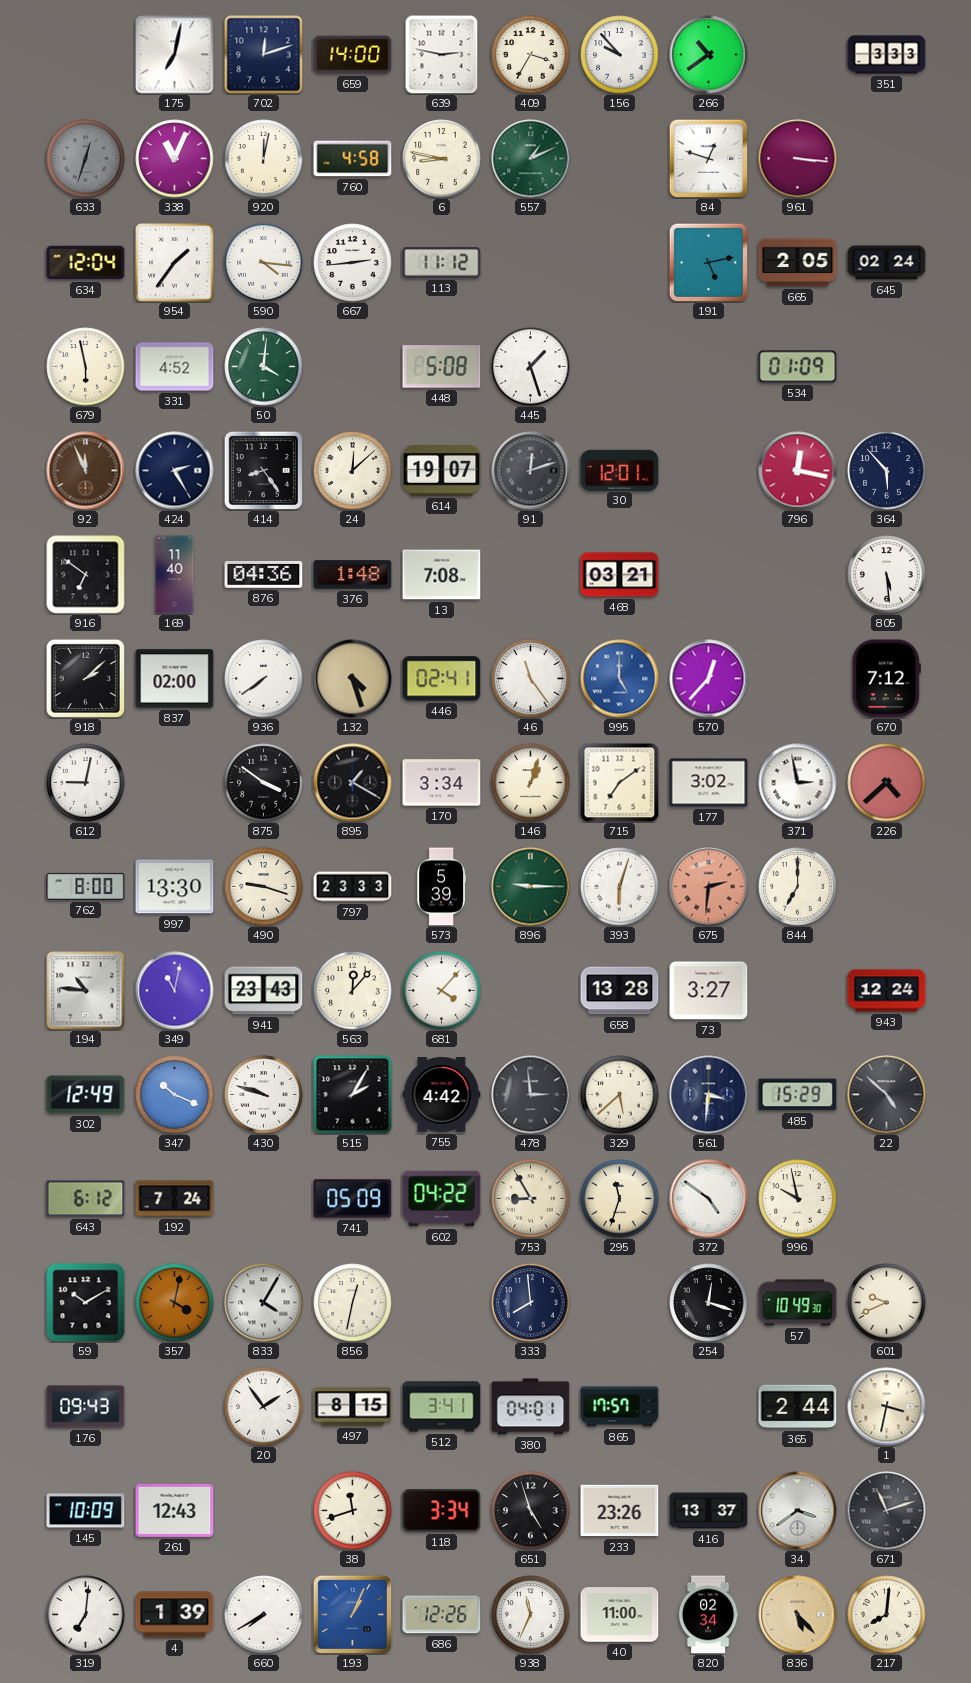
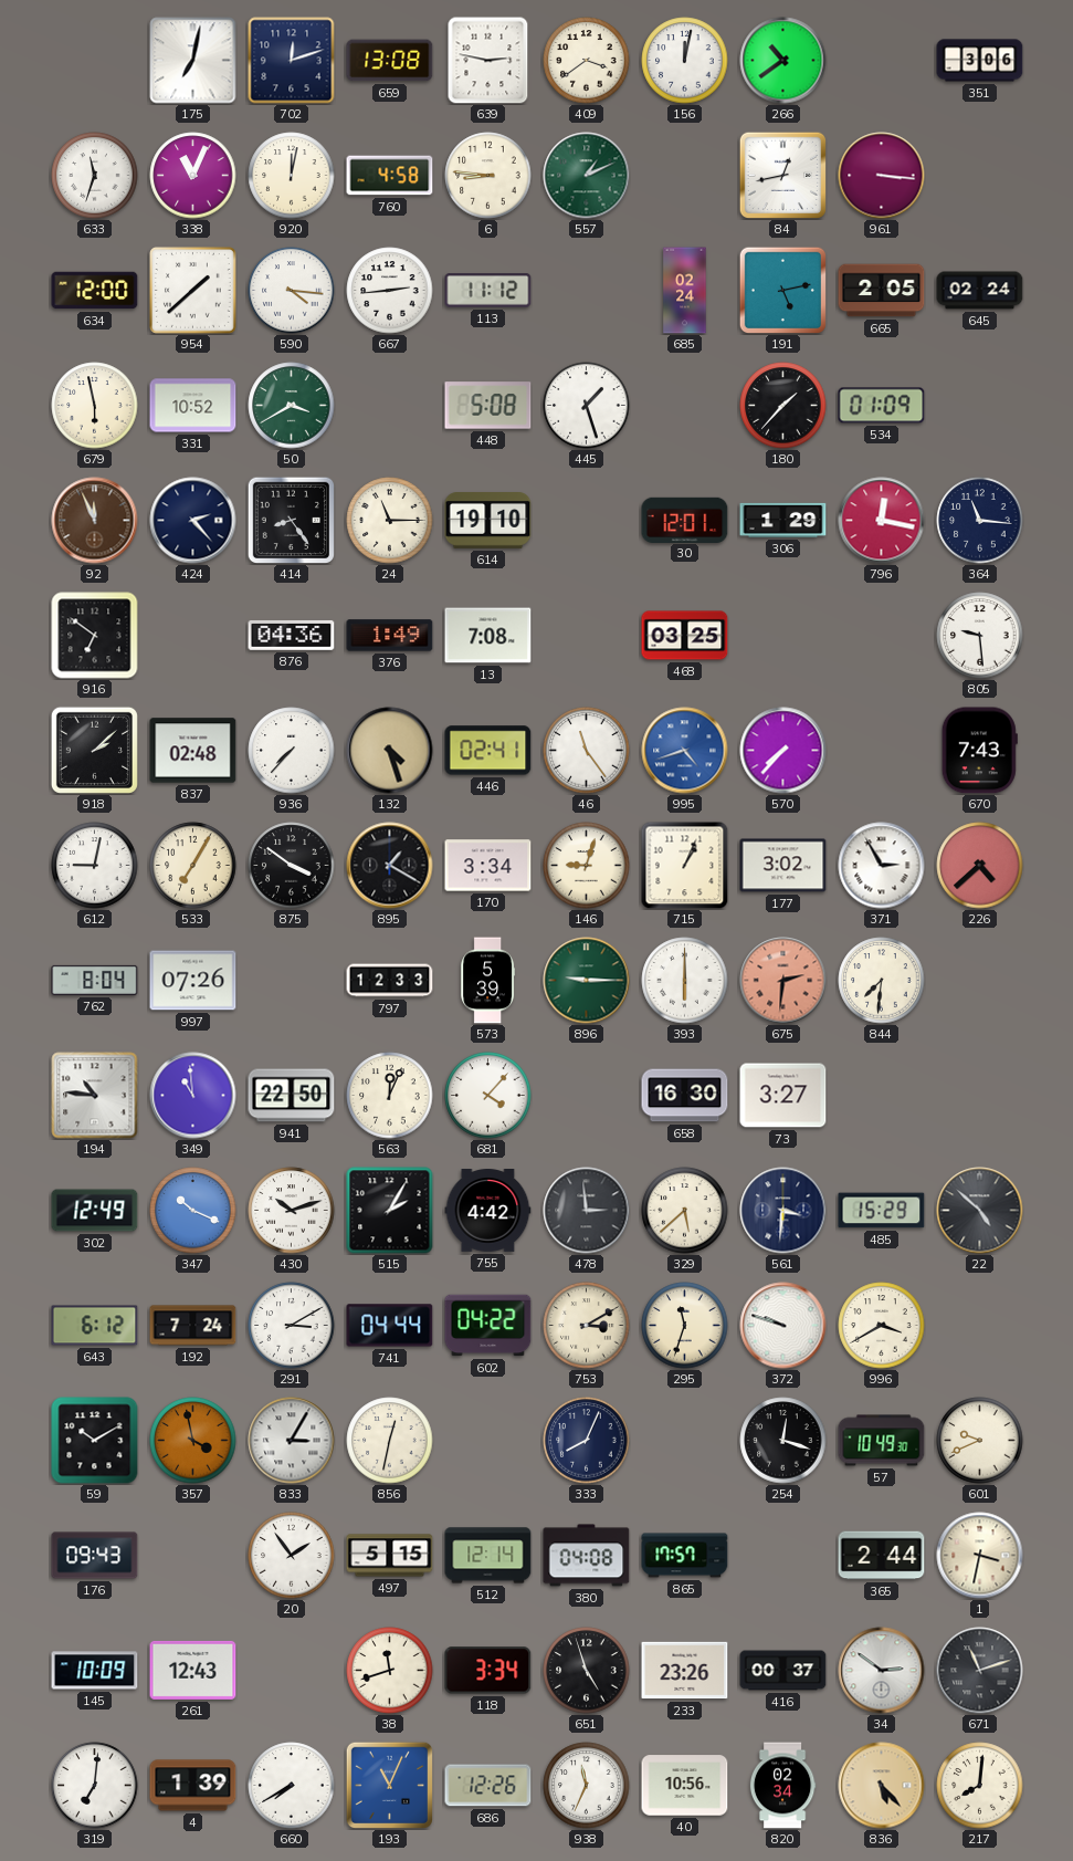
659: 14:00 -> 13:08
409: 3:35 -> 3:39
156: 9:53 -> 12:02
351: 3:33 -> 3:06
633: 12:33 -> 11:33
633 dial: grey -> white
6: 8:47 -> 8:46
84: 12:48 -> 12:43
634: 12:04 -> 12:00
954: 1:36 -> 1:38
685: none -> 02:24
331: 4:52 -> 10:52
50: 4:01 -> 3:40
180: none -> 1:37
424: 2:25 -> 2:23
24: 12:08 -> 11:15
614: 19:07 -> 19:10
91: 12:12 -> none
306: none -> 1:29
364: 5:53 -> 11:16
169: 11:40 -> none
376: 1:48 -> 1:49
468: 03:21 -> 03:25
805: 5:29 -> 9:29
837: 02:00 -> 02:48
936: 7:39 -> 7:37
995: 5:00 -> 4:42
570: 12:37 -> 7:37
670: 7:12 -> 7:43
533: none -> 7:05
146: 1:03 -> 9:03
715: 7:09 -> 1:04
371: 2:58 -> 2:55
762: 8:00 -> 8:04
997: 13:30 -> 07:26
490: 9:18 -> none
797: 23:33 -> 12:33
393: 6:03 -> 6:00
844: 7:00 -> 7:31
349: 11:02 -> 10:59
941: 23:43 -> 22:50
563: 12:07 -> 12:04
658: 13:28 -> 16:30
943: 12:24 -> none
430: 9:48 -> 10:12
291: none -> 3:10
741: 05:09 -> 04:44
753: 8:55 -> 3:10
372: 4:51 -> 9:48
996: 9:58 -> 3:40
357: 4:02 -> 3:58
833: 4:05 -> 3:05
333: 7:59 -> 8:04
497: 8:15 -> 5:15
512: 3:41 -> 12:14
380: 04:01 -> 04:08
416: 13:37 -> 00:37
34: 3:39 -> 2:51
193: 1:04 -> 11:04
40: 11:00 -> 10:56
